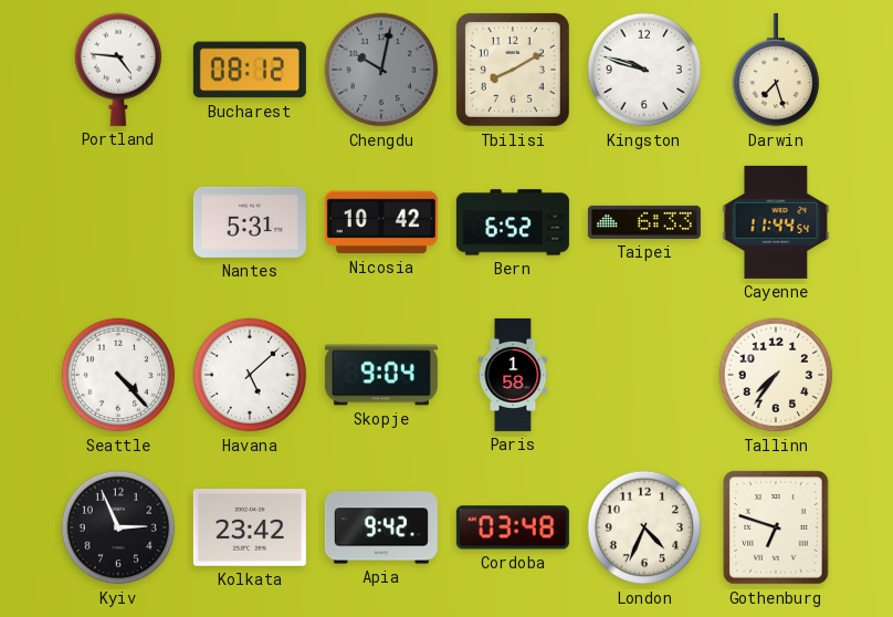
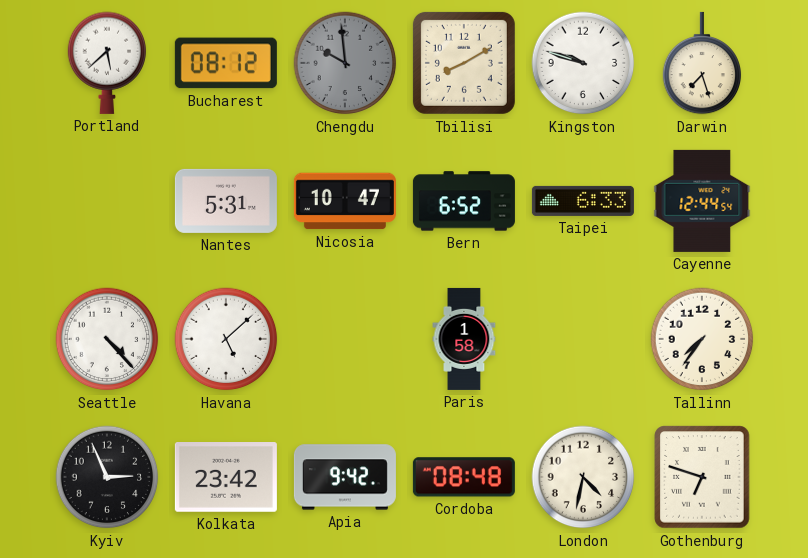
Portland: 4:46 -> 5:38
Chengdu: 10:02 -> 9:59
Nicosia: 10:42 -> 10:47
Cayenne: 11:44 -> 12:44
Skopje: 9:04 -> none
Cordoba: 03:48 -> 08:48
London: 4:34 -> 4:32
